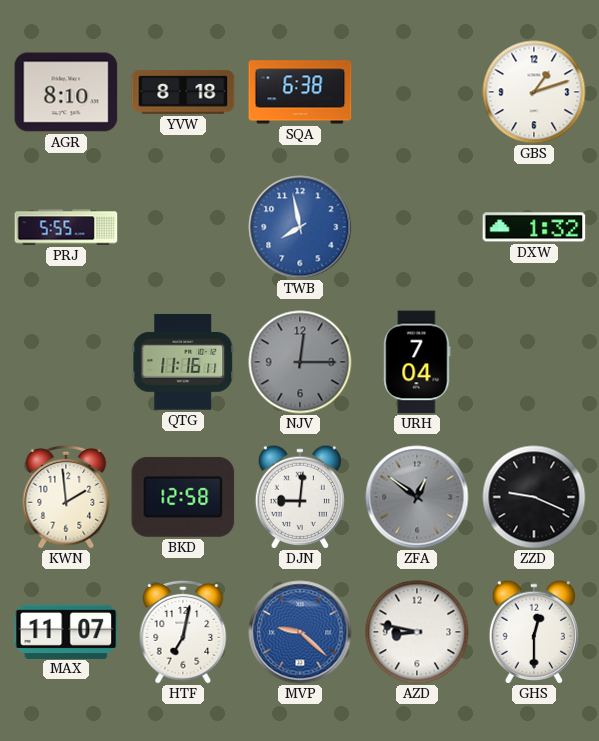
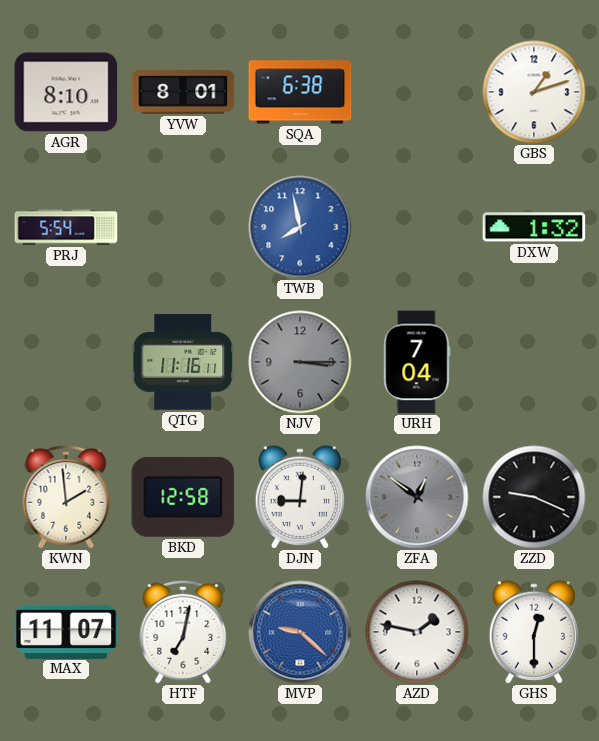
YVW: 8:18 -> 8:01
PRJ: 5:55 -> 5:54
NJV: 12:15 -> 3:15
AZD: 8:47 -> 1:47
